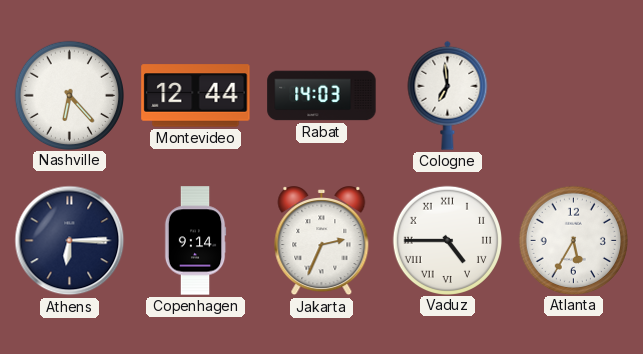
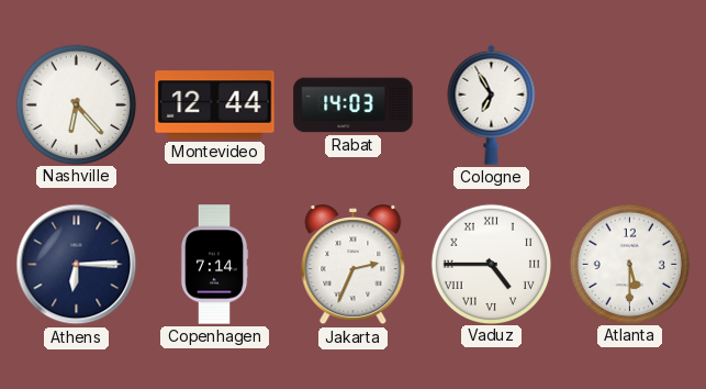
Cologne: 6:59 -> 6:55
Copenhagen: 9:14 -> 7:14
Atlanta: 5:35 -> 5:30
